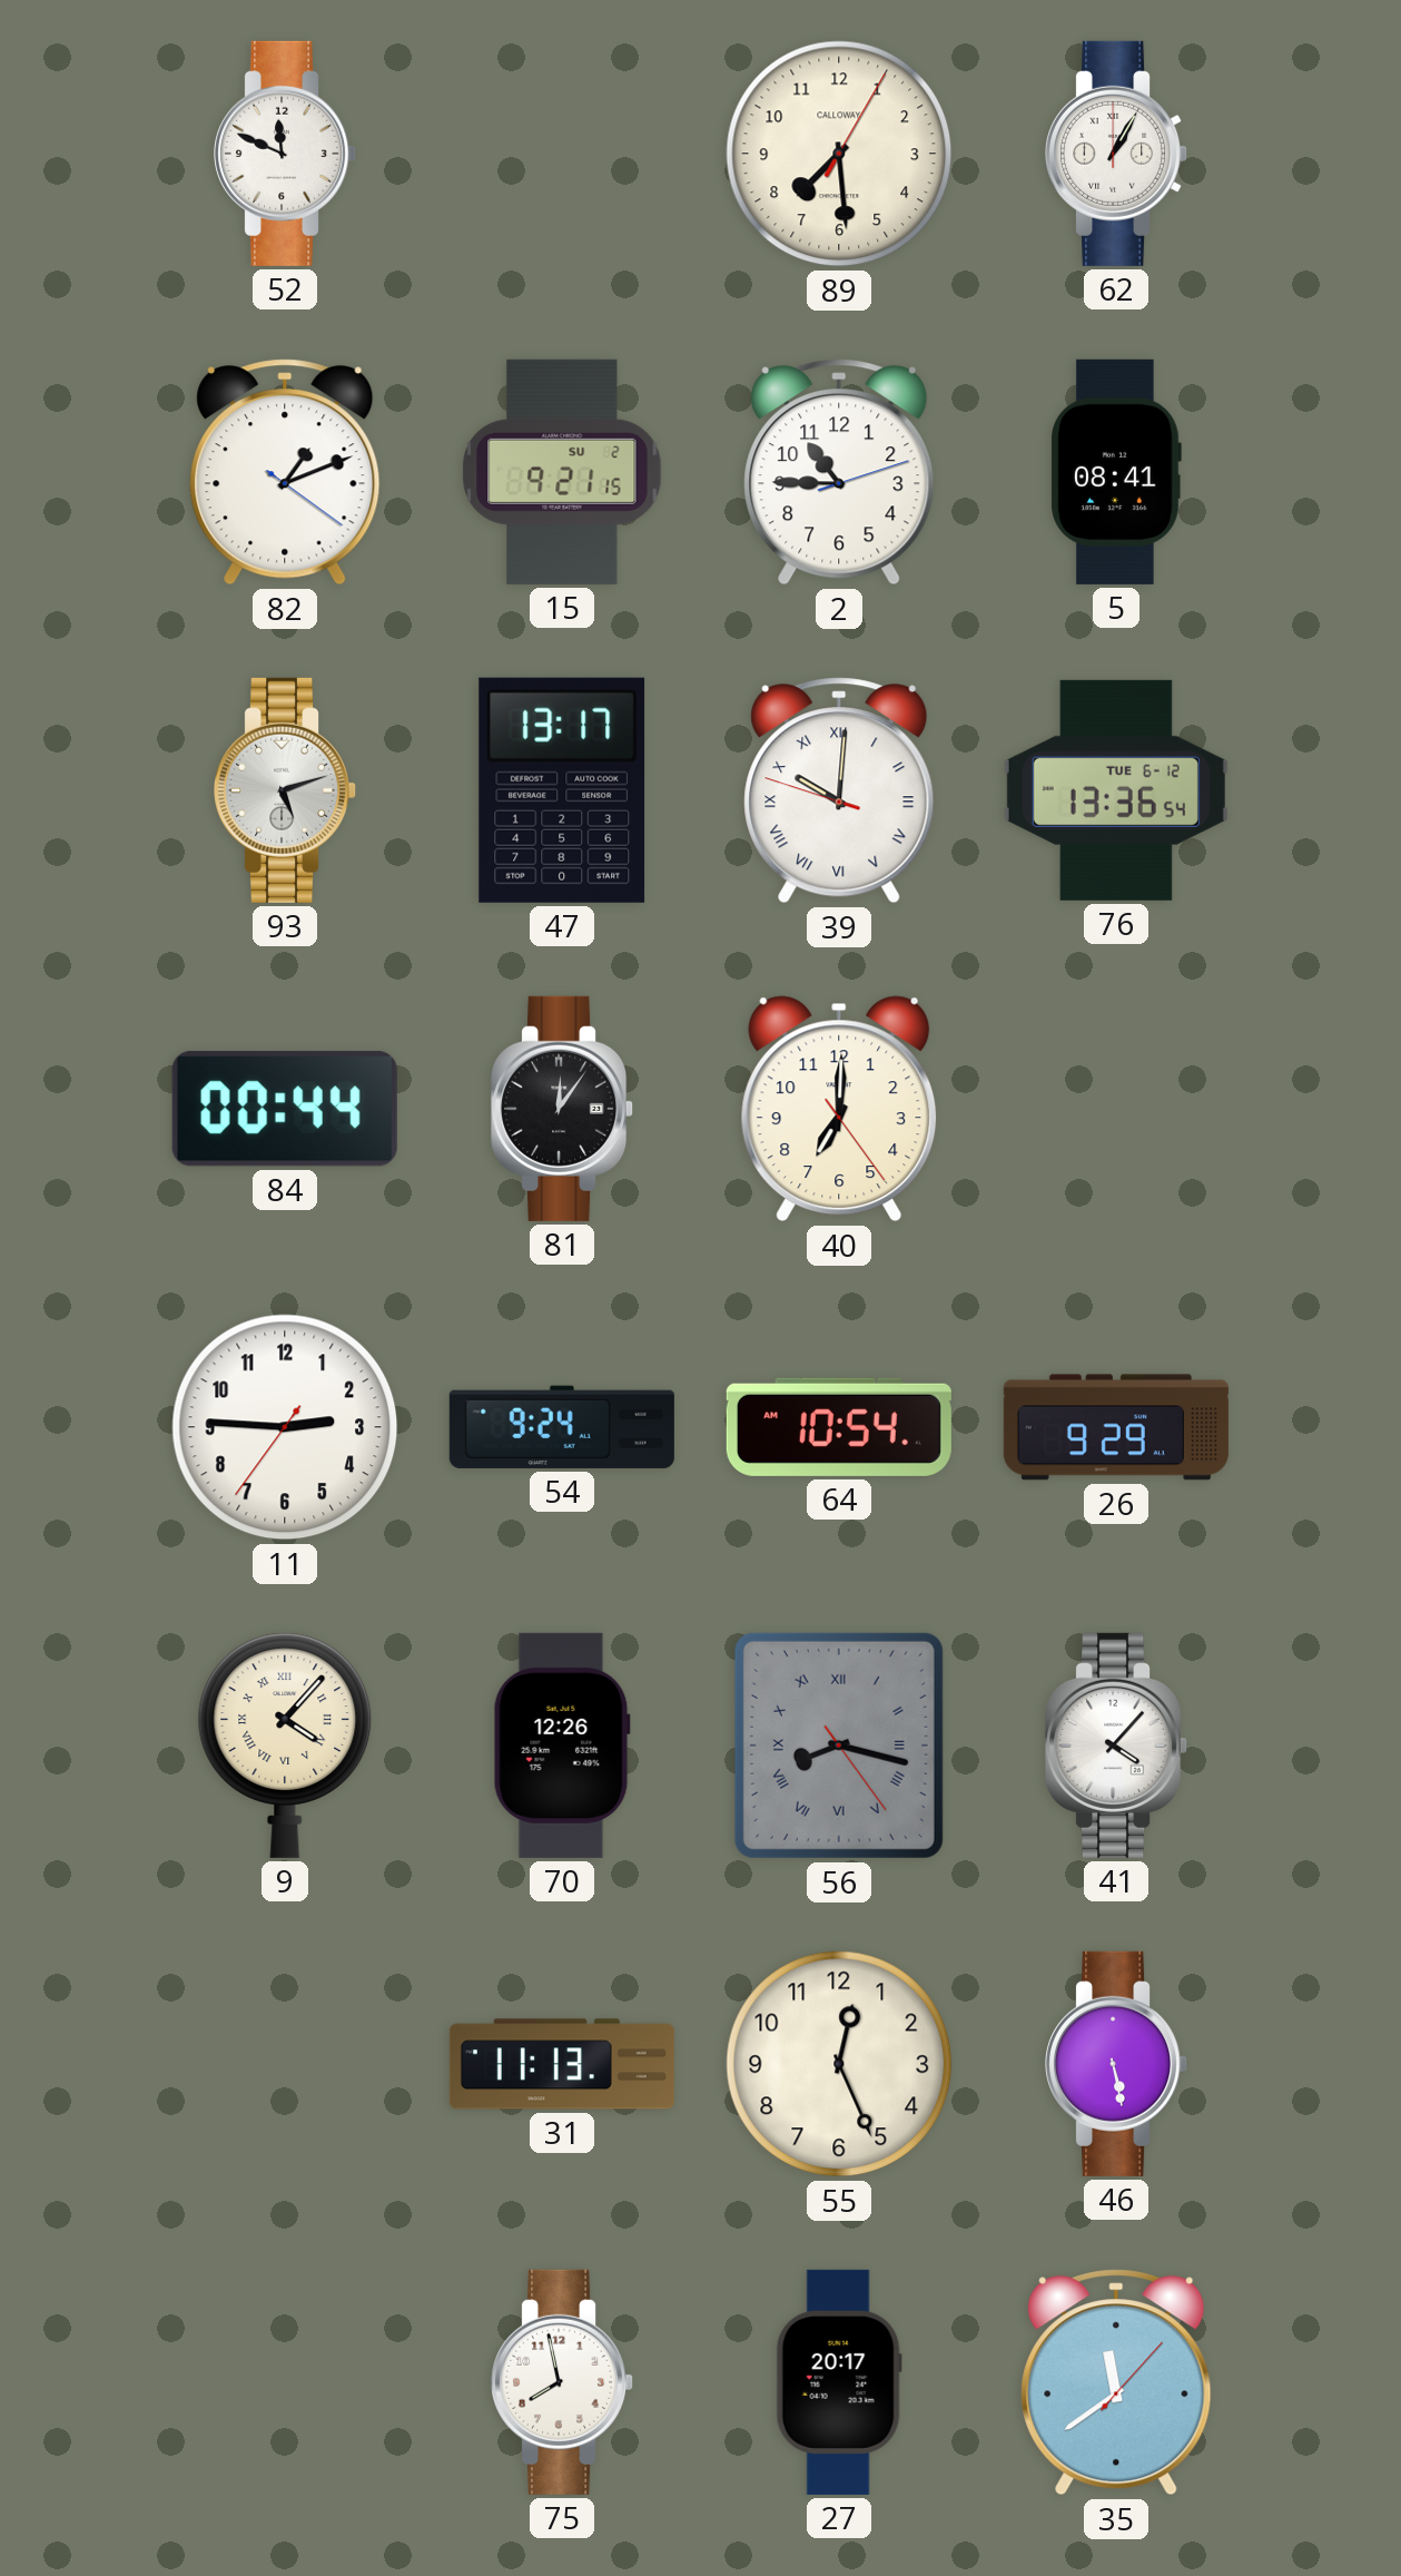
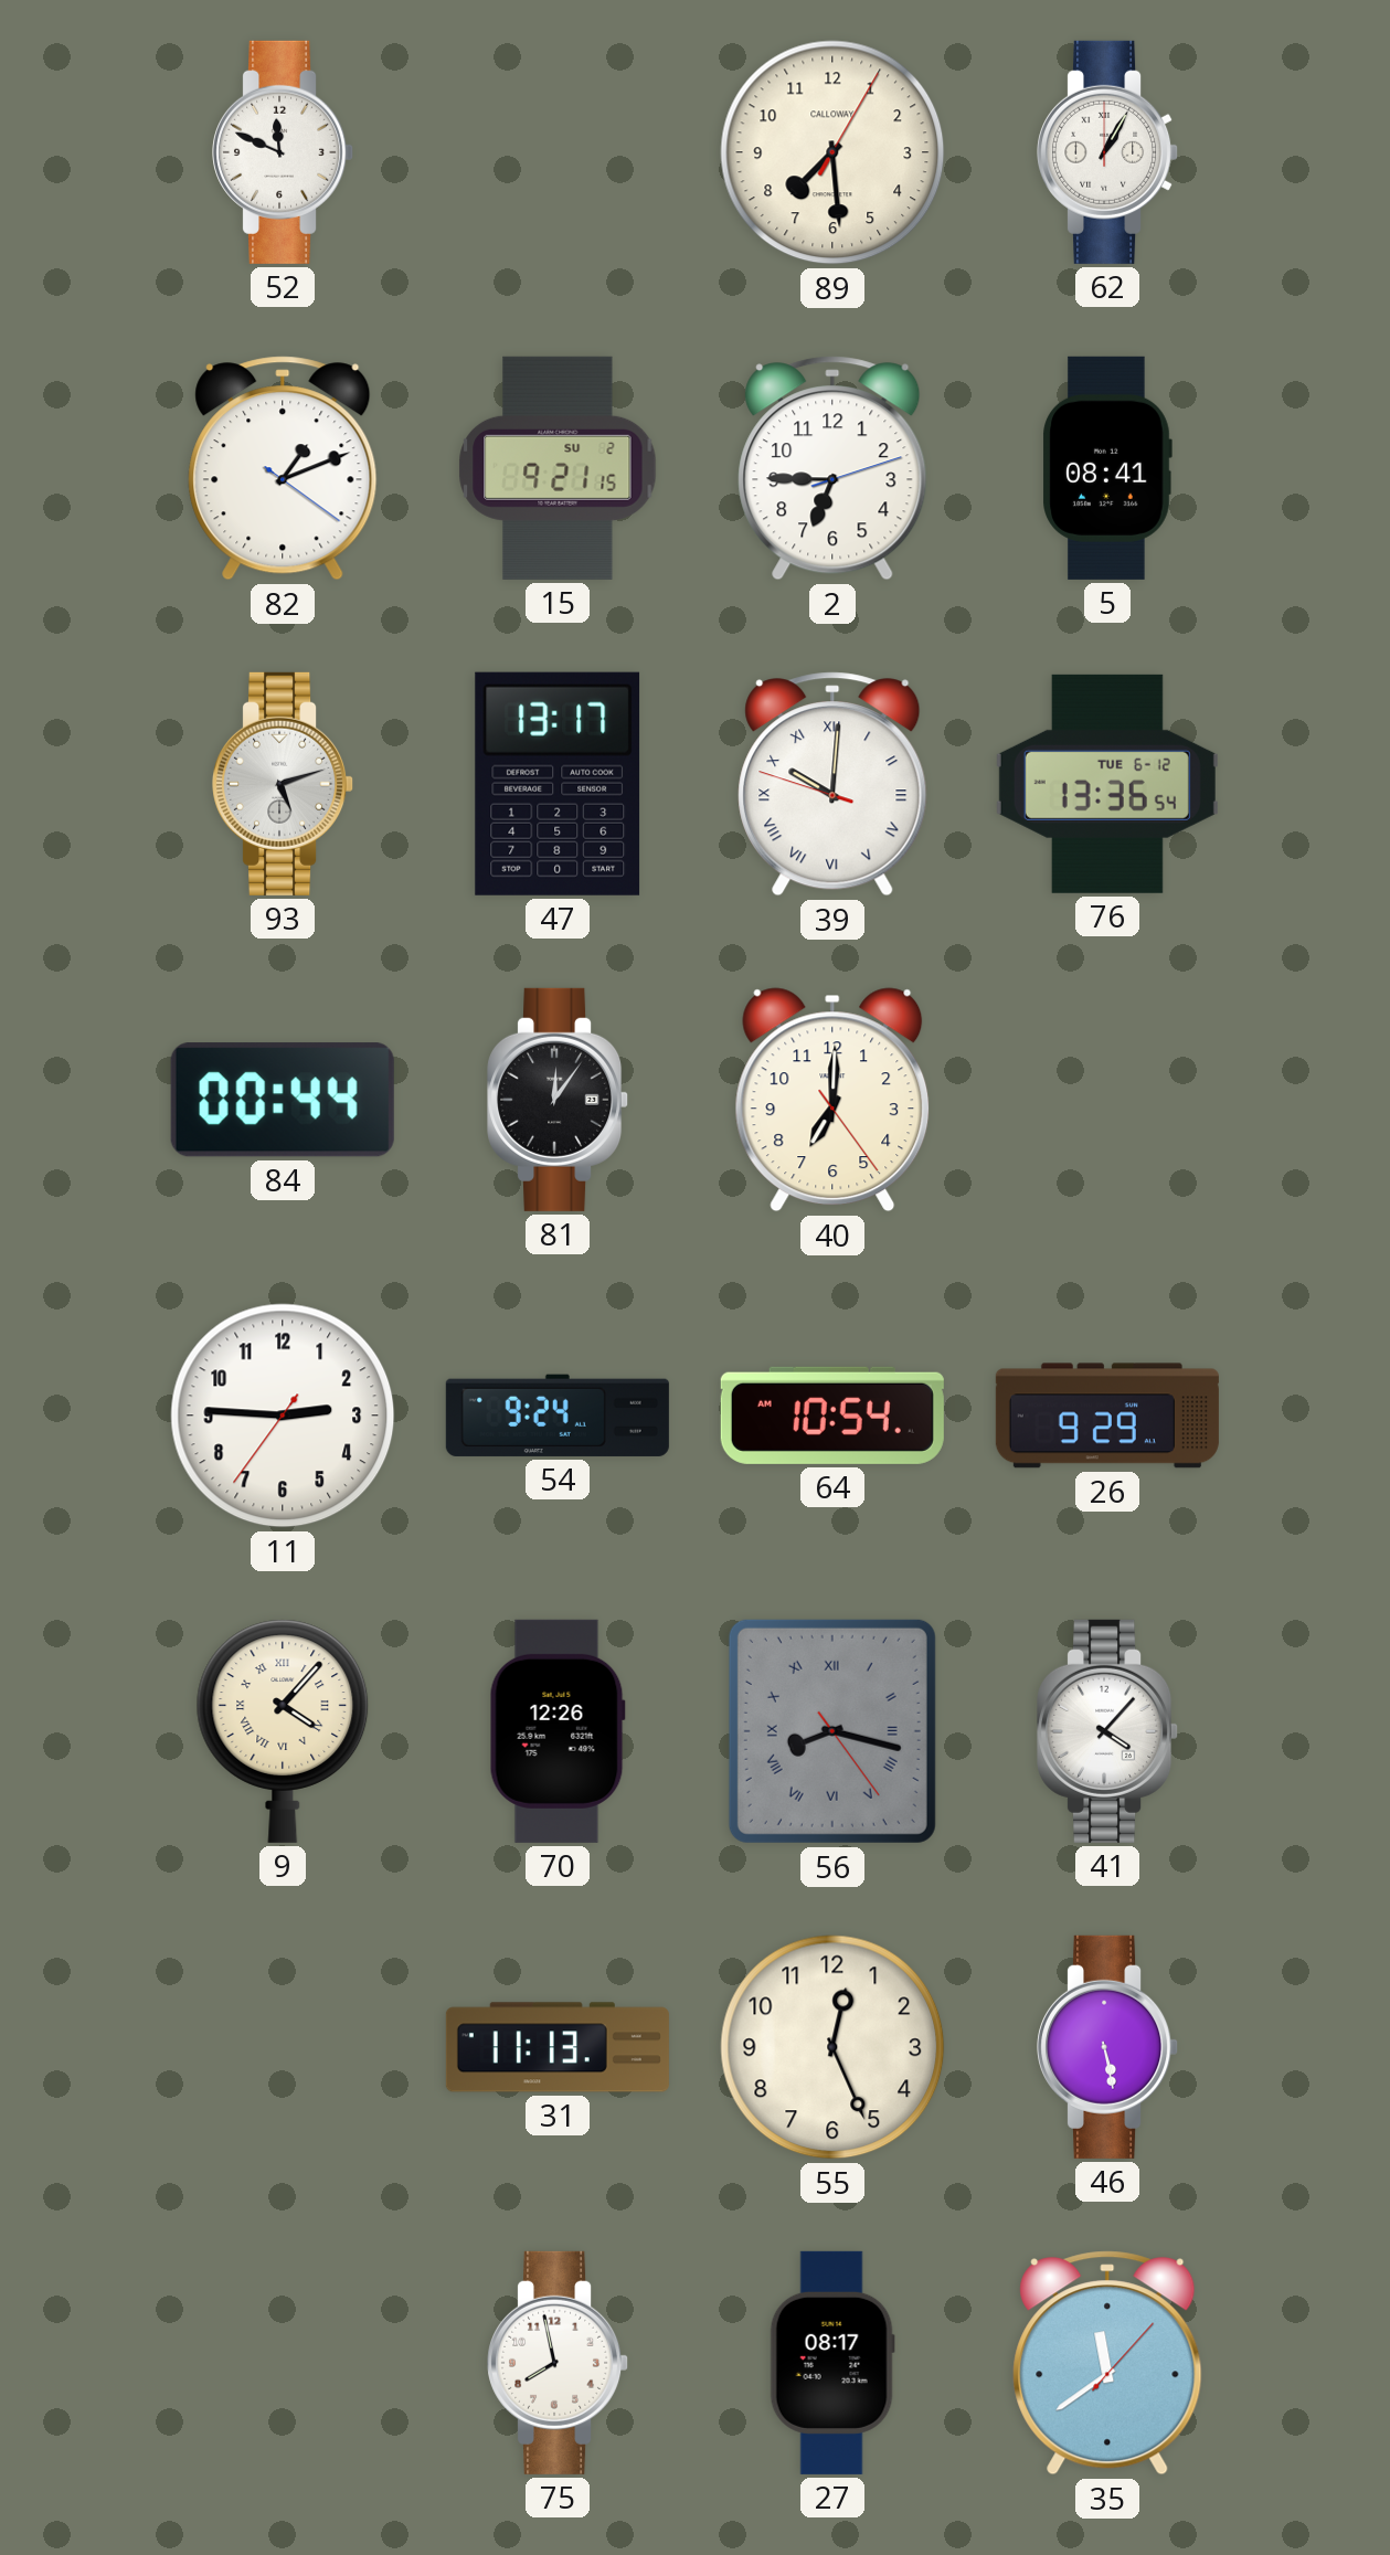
2: 10:45 -> 6:45
27: 20:17 -> 08:17
